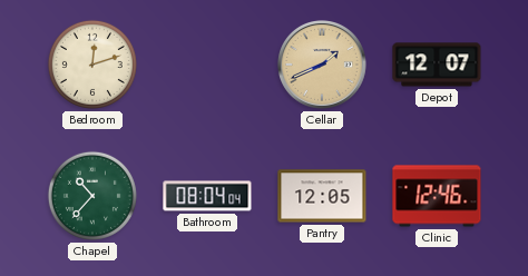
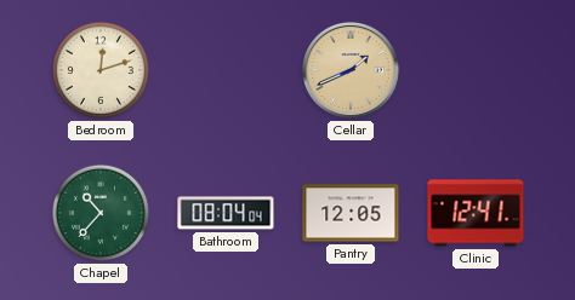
Depot: 12:07 -> none
Clinic: 12:46 -> 12:41
